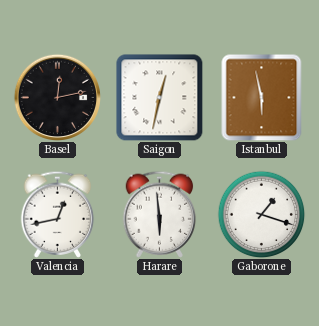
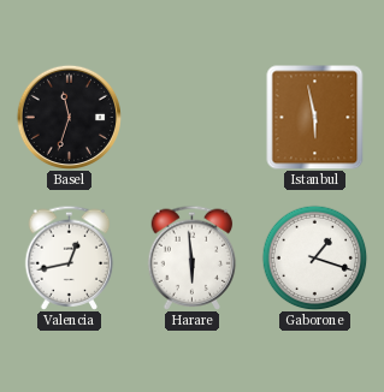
Basel: 12:13 -> 11:33
Saigon: 12:32 -> none
